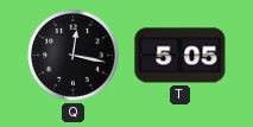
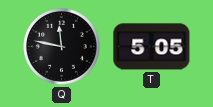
Q: 12:17 -> 11:47
